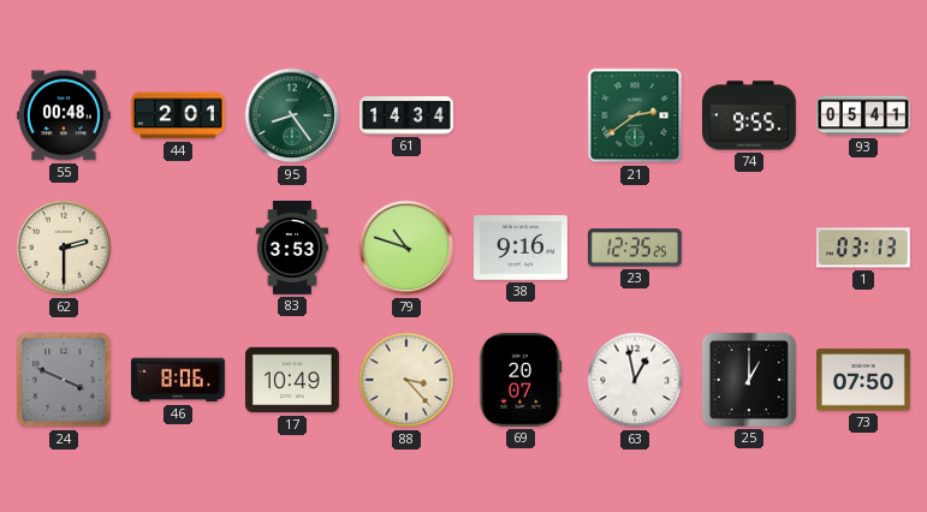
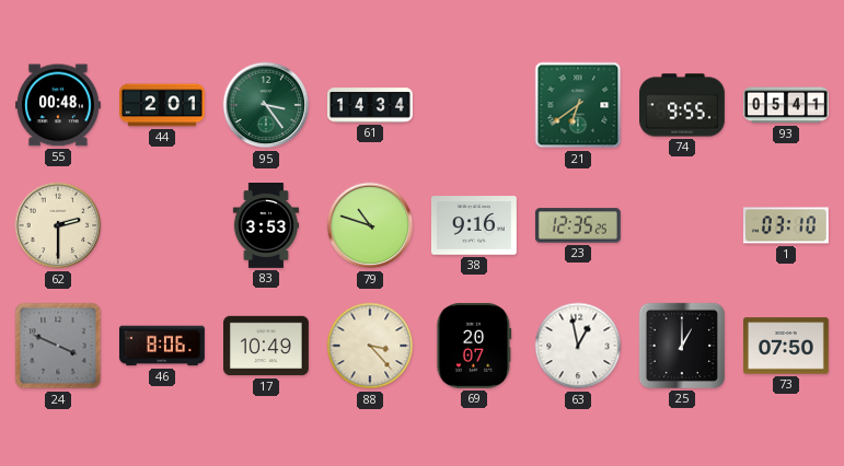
95: 8:24 -> 3:24
21: 2:39 -> 6:39
1: 03:13 -> 03:10
